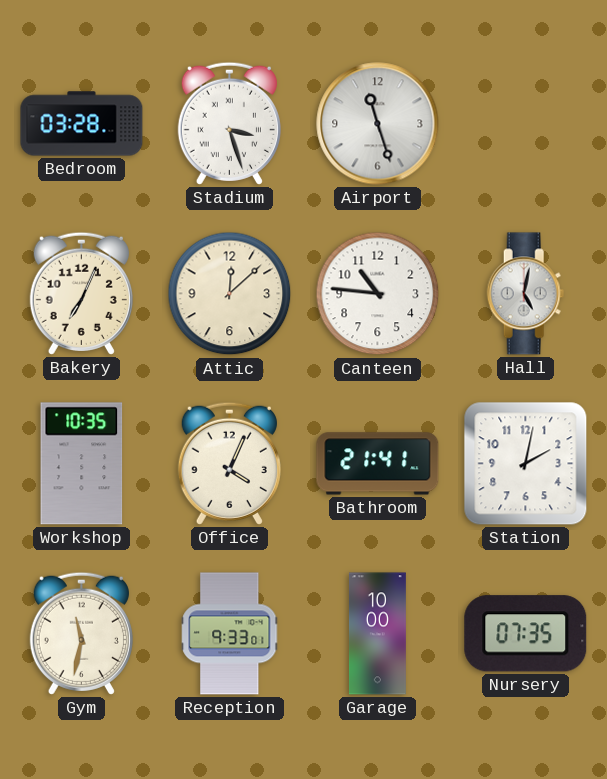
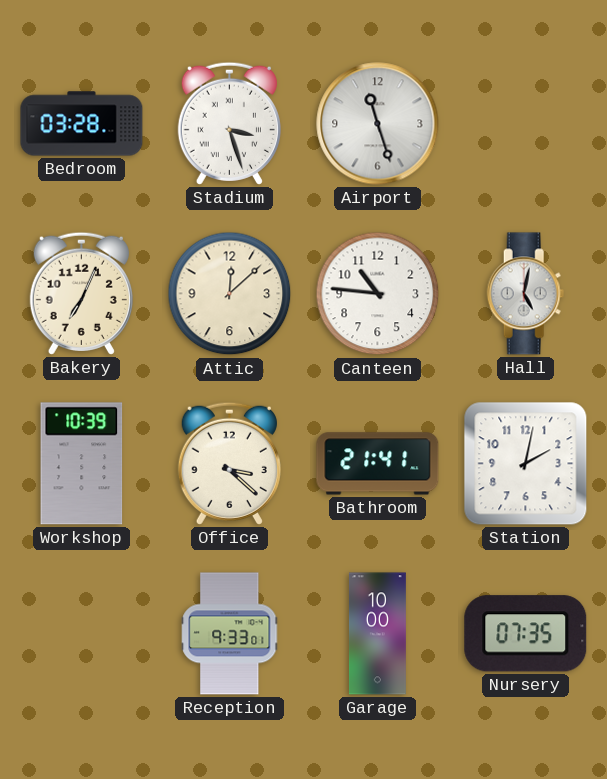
Workshop: 10:35 -> 10:39
Office: 4:04 -> 3:22
Gym: 11:32 -> none
